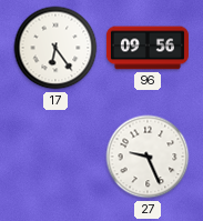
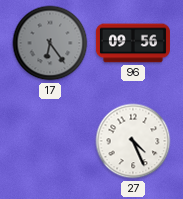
17 dial: white -> grey
27: 9:26 -> 4:26
